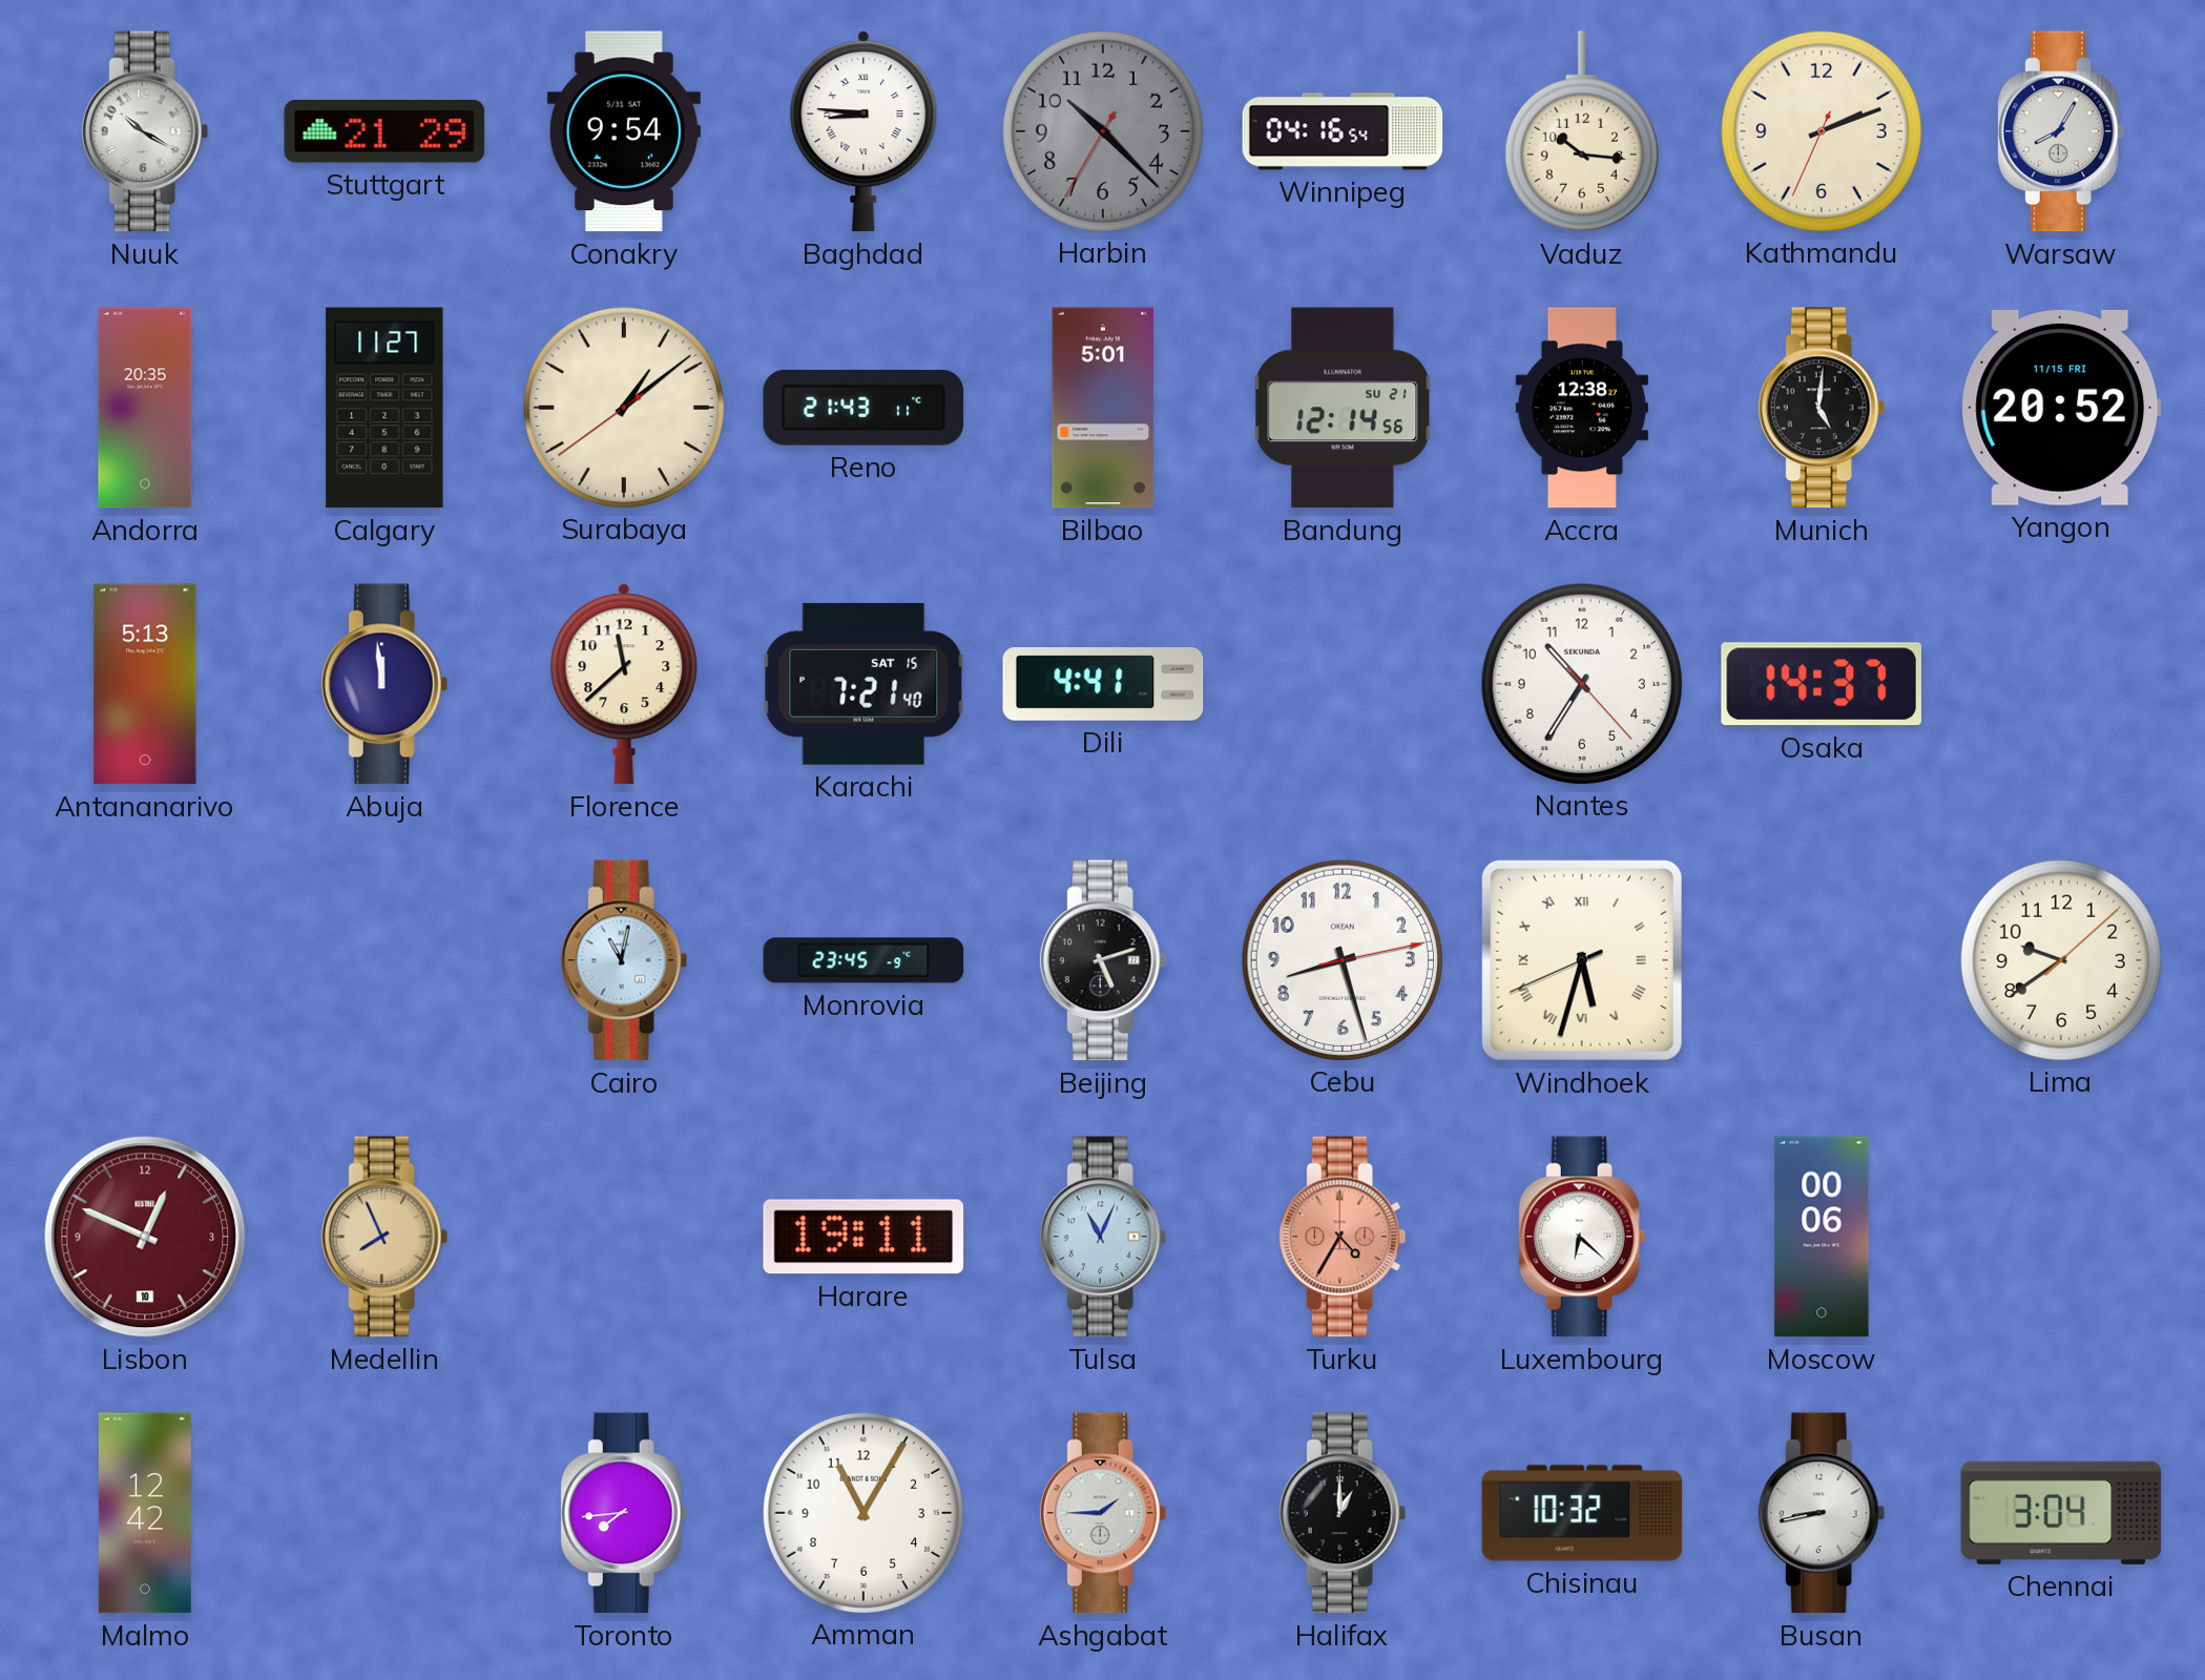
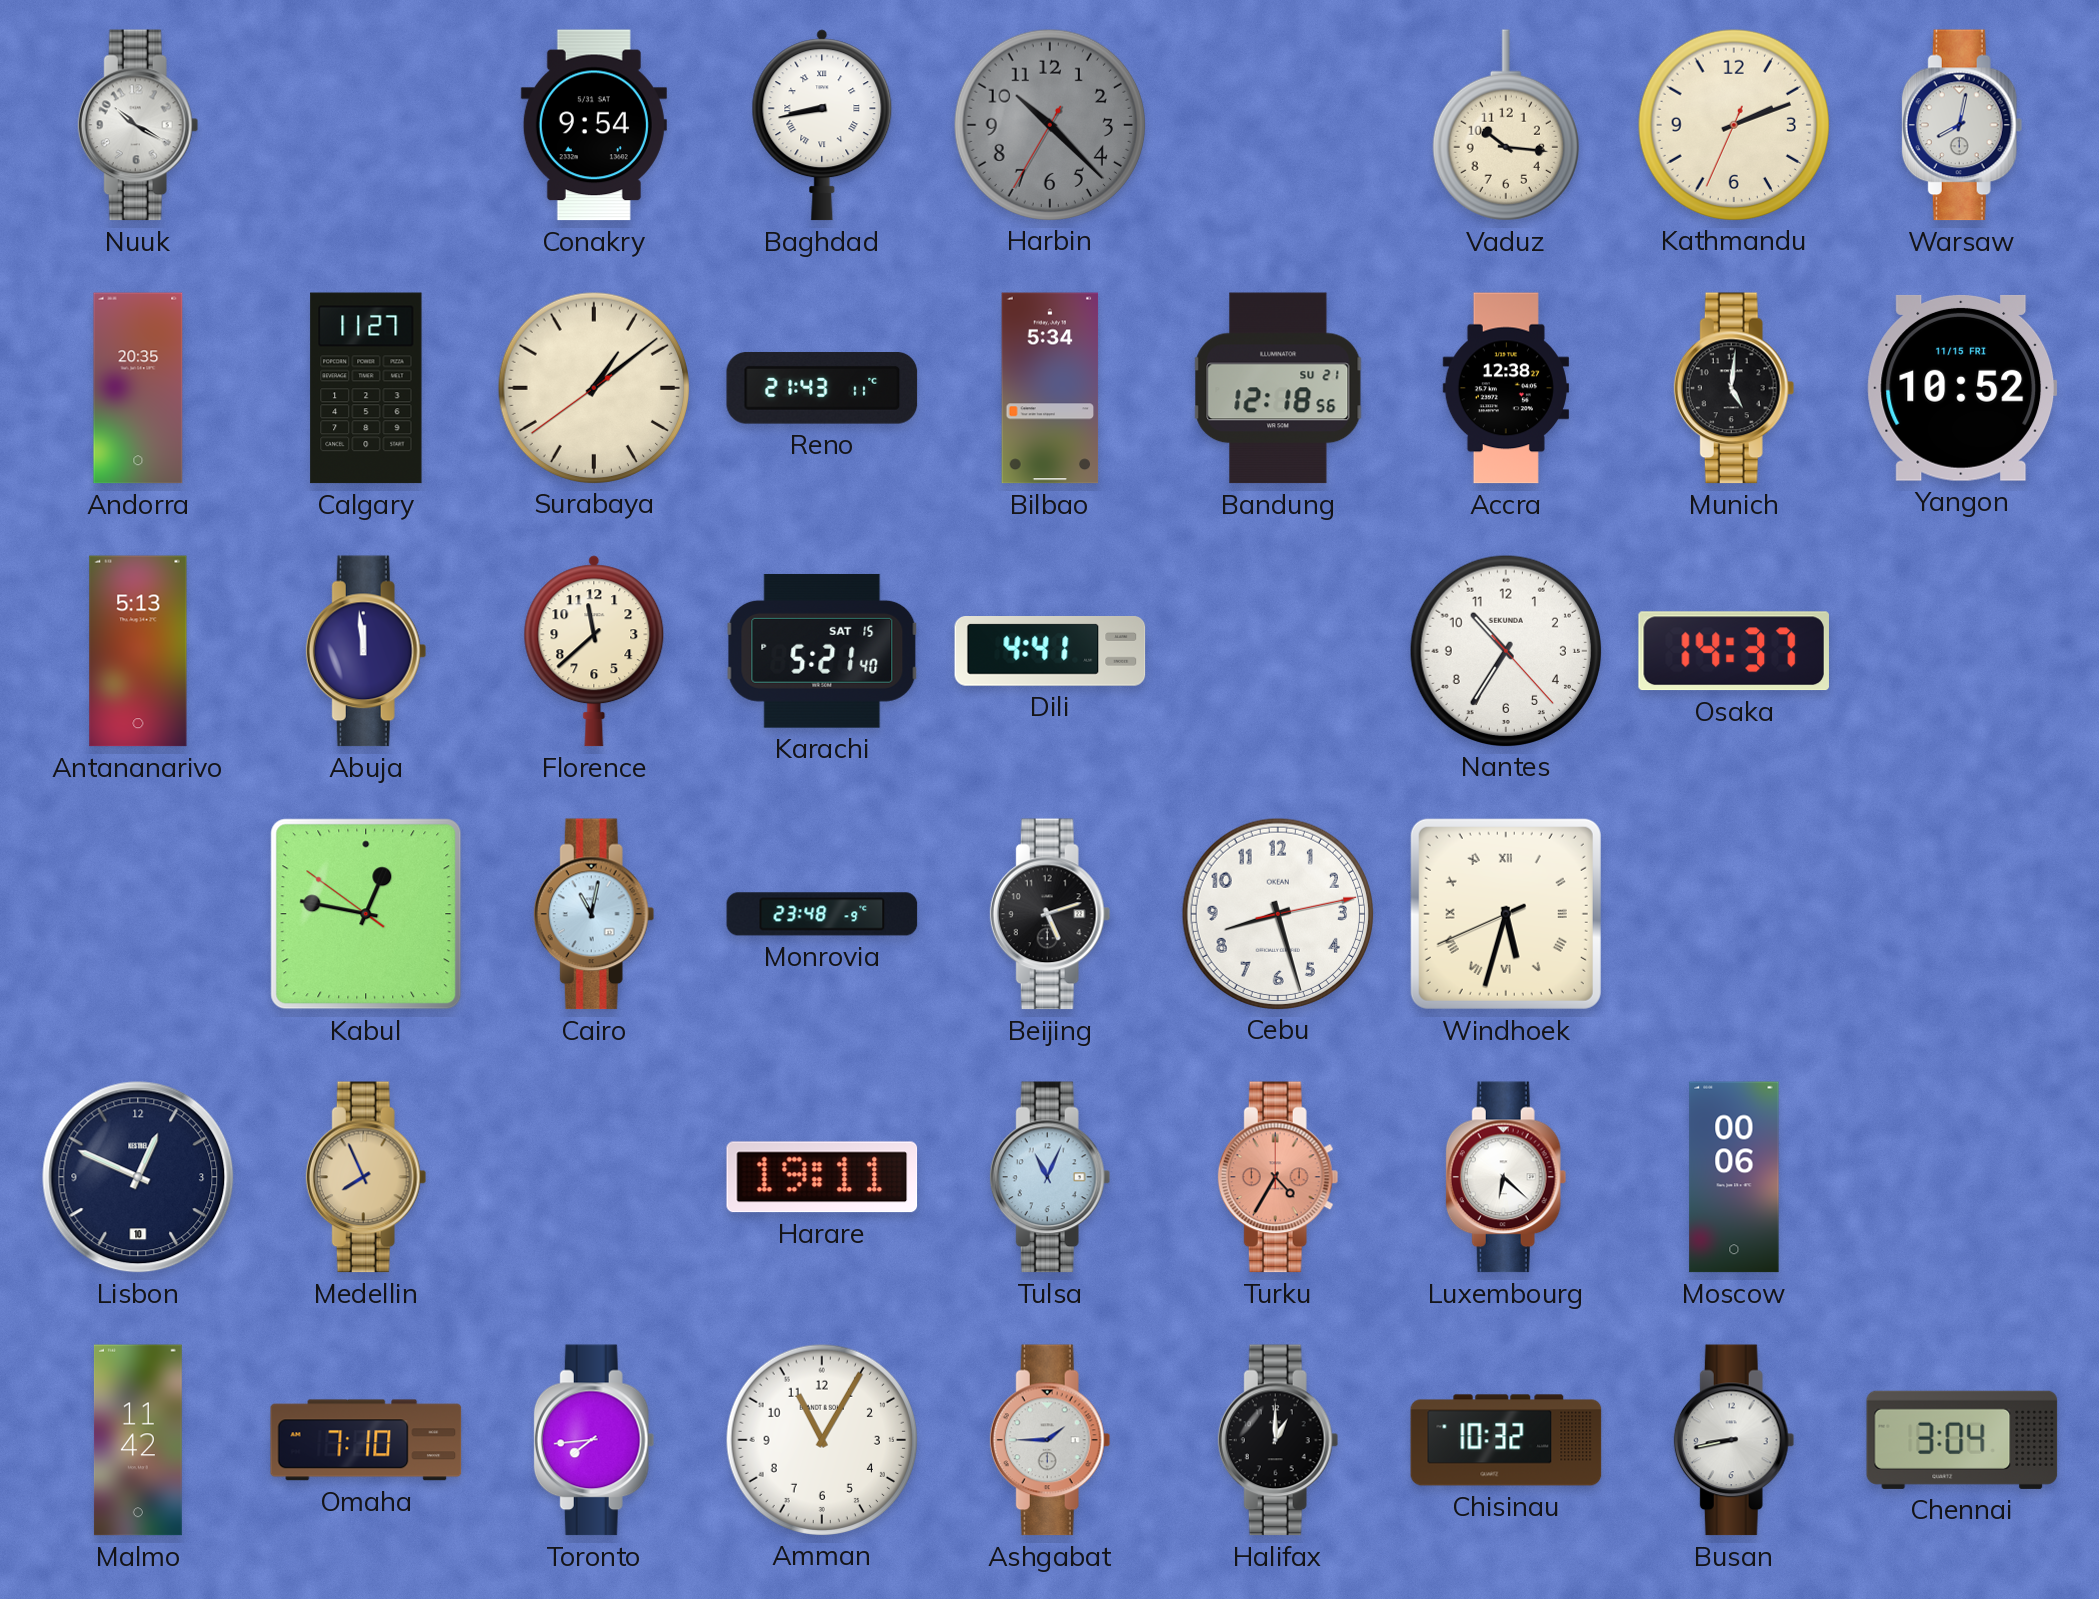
Stuttgart: 21:29 -> none
Baghdad: 8:46 -> 8:43
Winnipeg: 04:16 -> none
Warsaw: 8:05 -> 8:02
Bilbao: 5:01 -> 5:34
Bandung: 12:14 -> 12:18
Yangon: 20:52 -> 10:52
Karachi: 7:21 -> 5:21
Kabul: none -> 12:46
Monrovia: 23:45 -> 23:48
Lima: 9:39 -> none
Lisbon dial: burgundy -> navy
Malmo: 12:42 -> 11:42
Omaha: none -> 7:10
